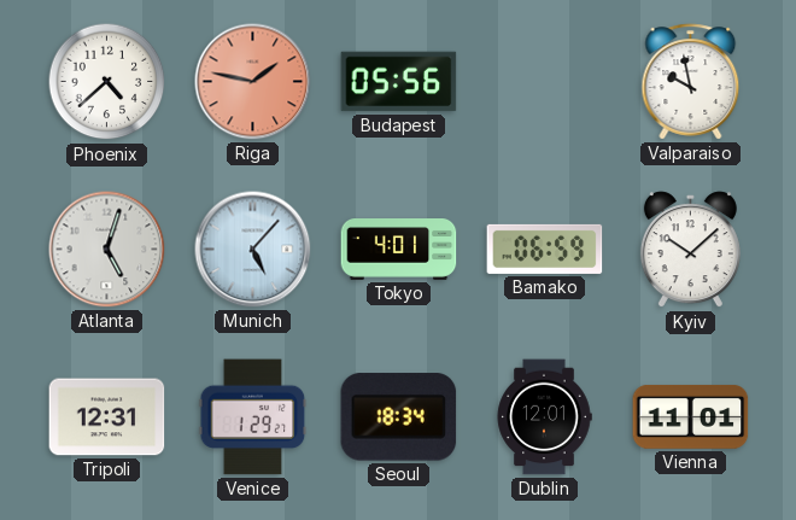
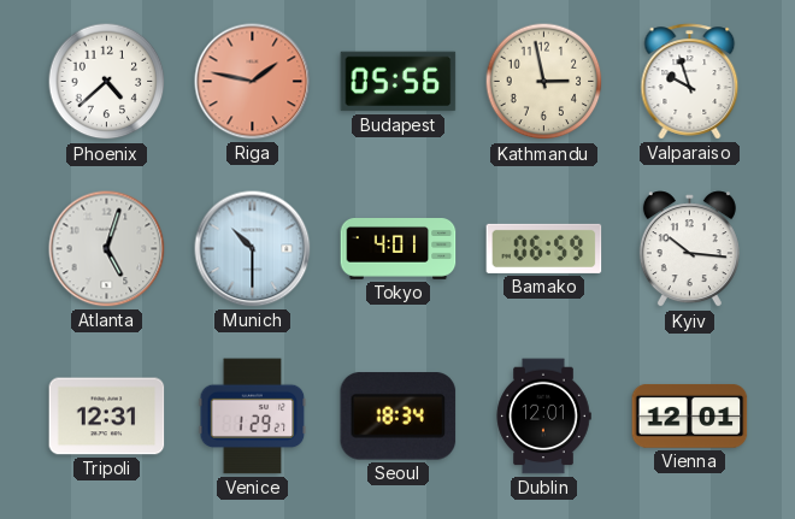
Kathmandu: none -> 2:58
Valparaiso: 9:58 -> 9:57
Munich: 5:07 -> 10:30
Kyiv: 10:08 -> 10:16
Vienna: 11:01 -> 12:01
